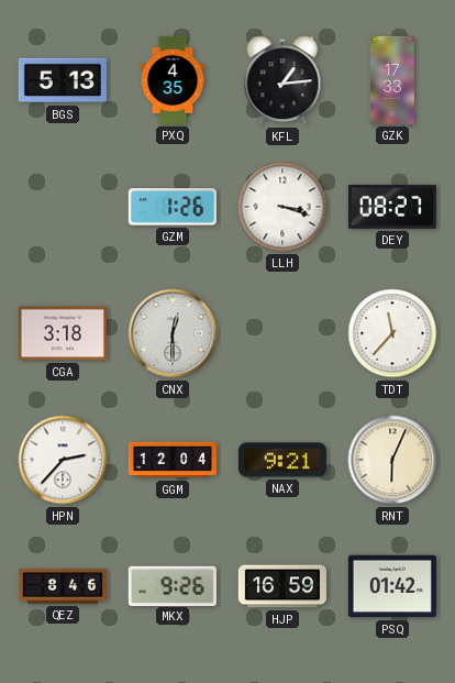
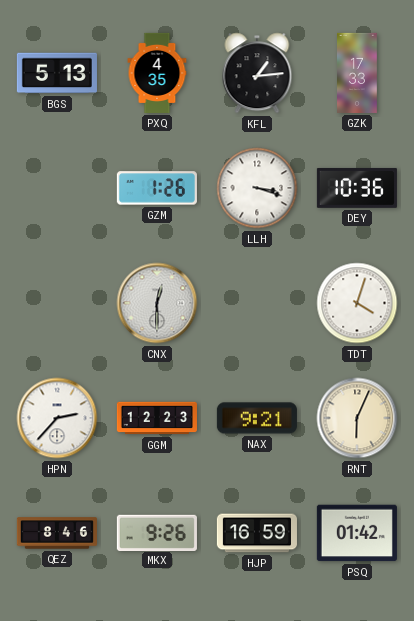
DEY: 08:27 -> 10:36
CGA: 3:18 -> none
TDT: 11:37 -> 4:03
GGM: 12:04 -> 12:23
